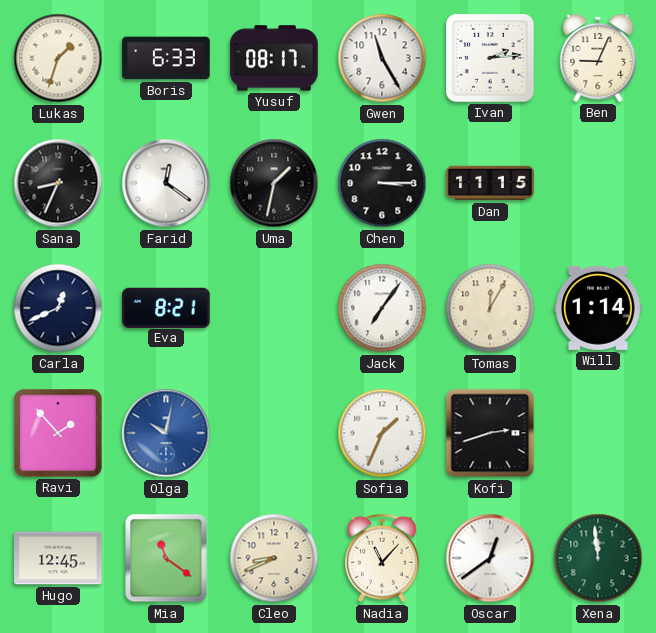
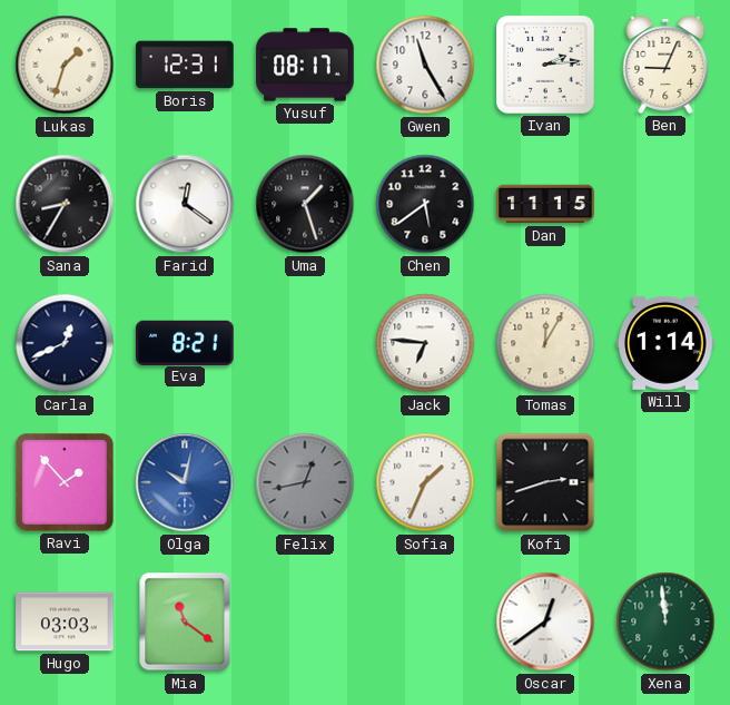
Boris: 6:33 -> 12:31
Sana: 8:34 -> 8:35
Uma: 1:32 -> 1:27
Chen: 3:15 -> 5:39
Jack: 7:06 -> 6:46
Felix: none -> 12:43
Hugo: 12:45 -> 03:03
Cleo: 8:41 -> none
Nadia: 11:07 -> none
